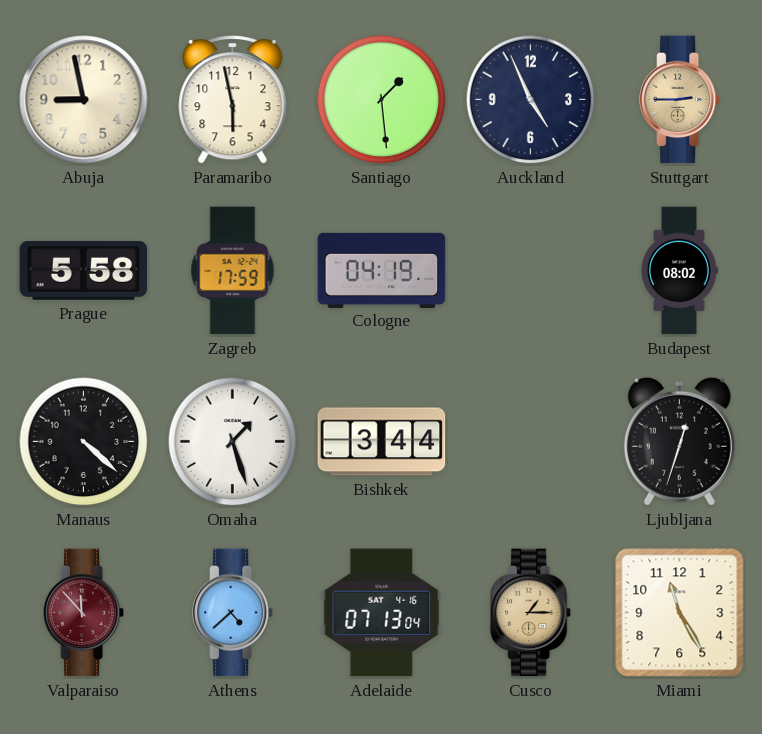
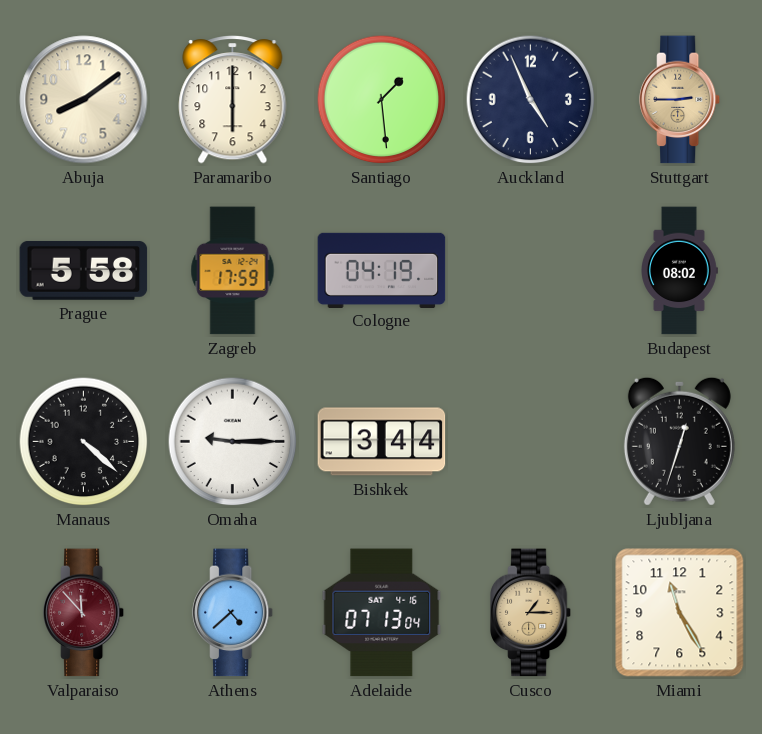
Abuja: 8:58 -> 8:09
Paramaribo: 5:58 -> 6:00
Omaha: 1:27 -> 9:15
